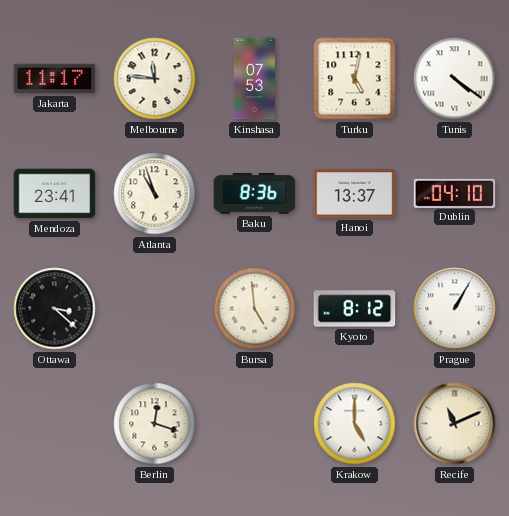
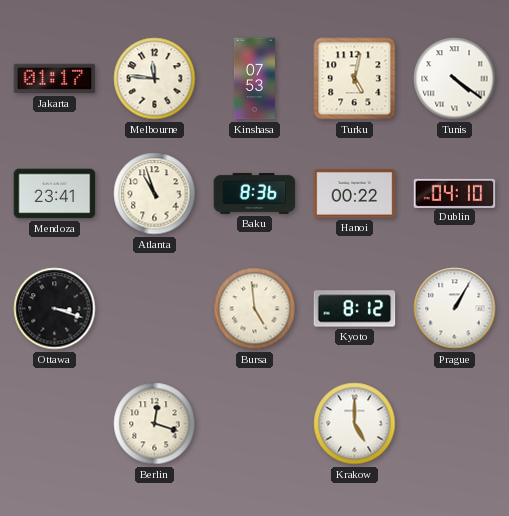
Jakarta: 11:17 -> 01:17
Hanoi: 13:37 -> 00:22
Ottawa: 3:22 -> 3:18
Recife: 11:11 -> none
